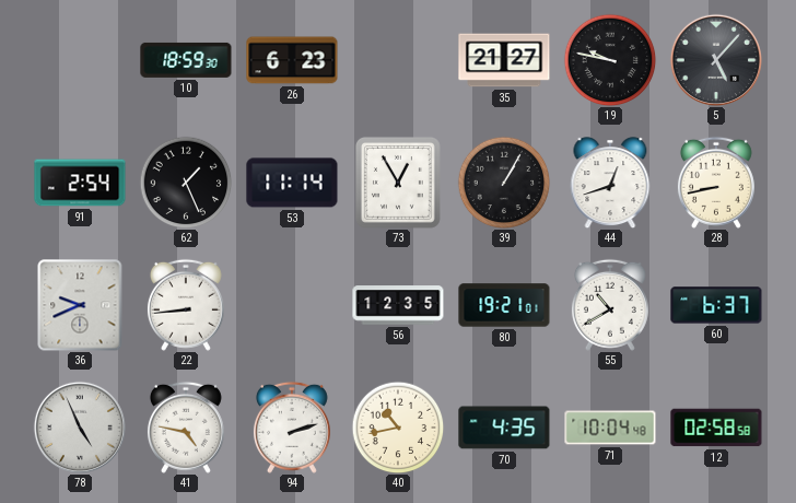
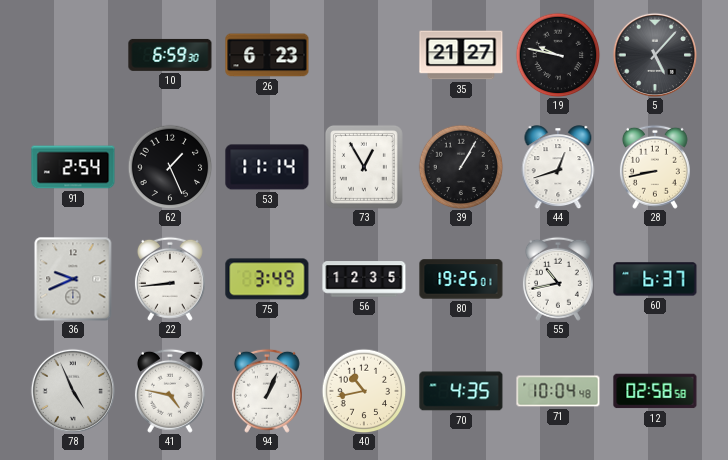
10: 18:59 -> 6:59
75: none -> 3:49
80: 19:21 -> 19:25
55: 10:40 -> 10:43
94: 2:12 -> 1:04
